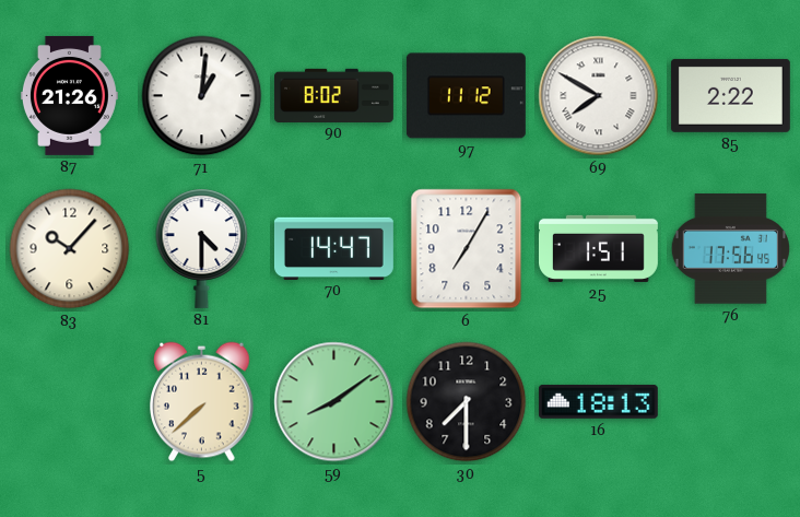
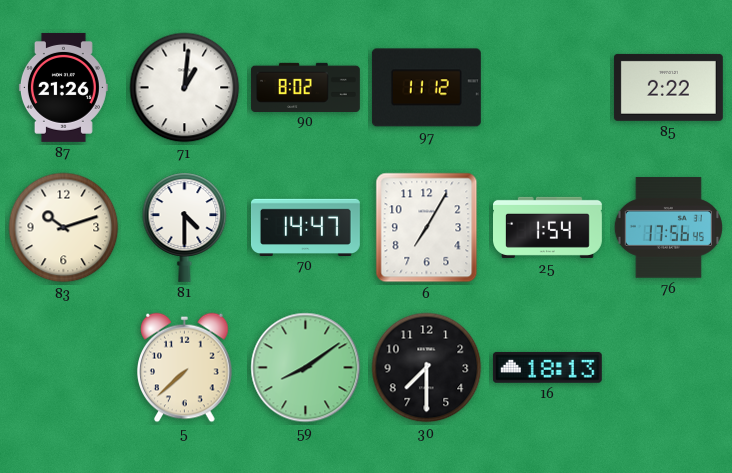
69: 7:50 -> none
83: 10:07 -> 10:12
25: 1:51 -> 1:54
